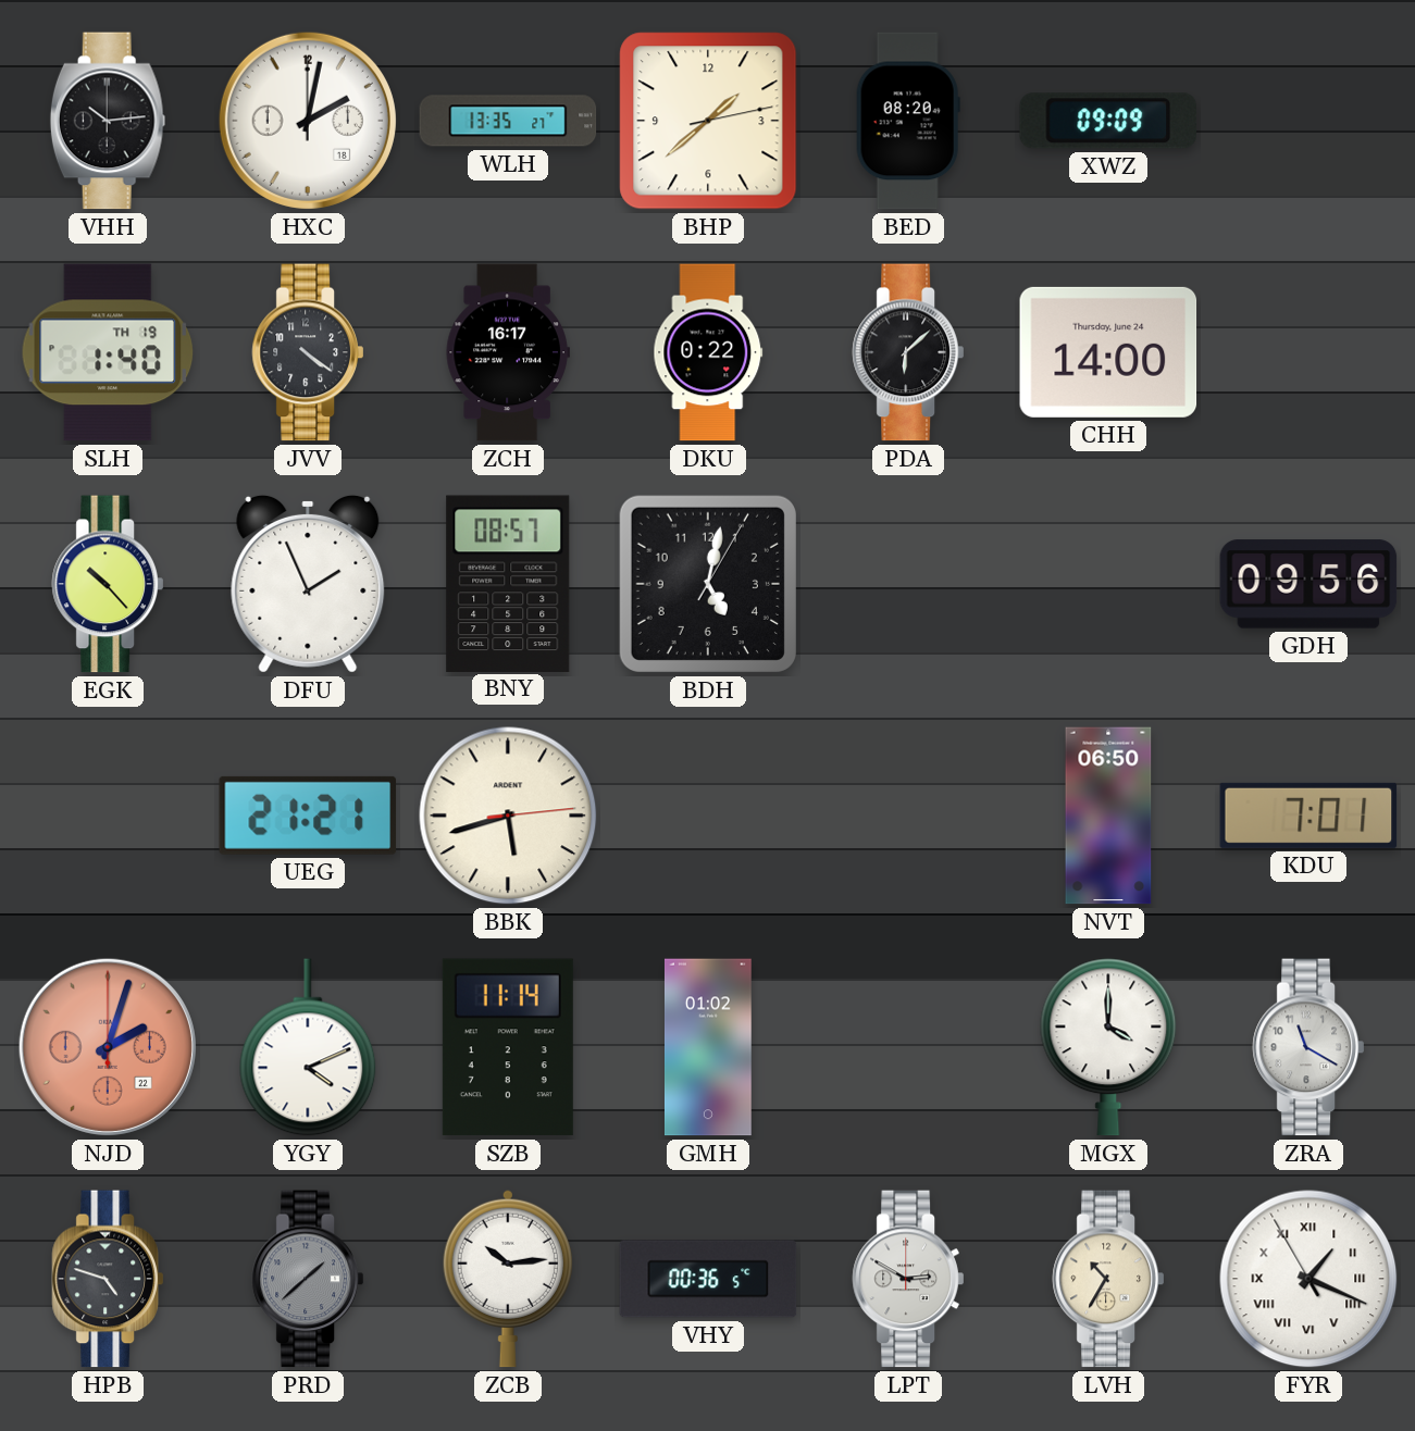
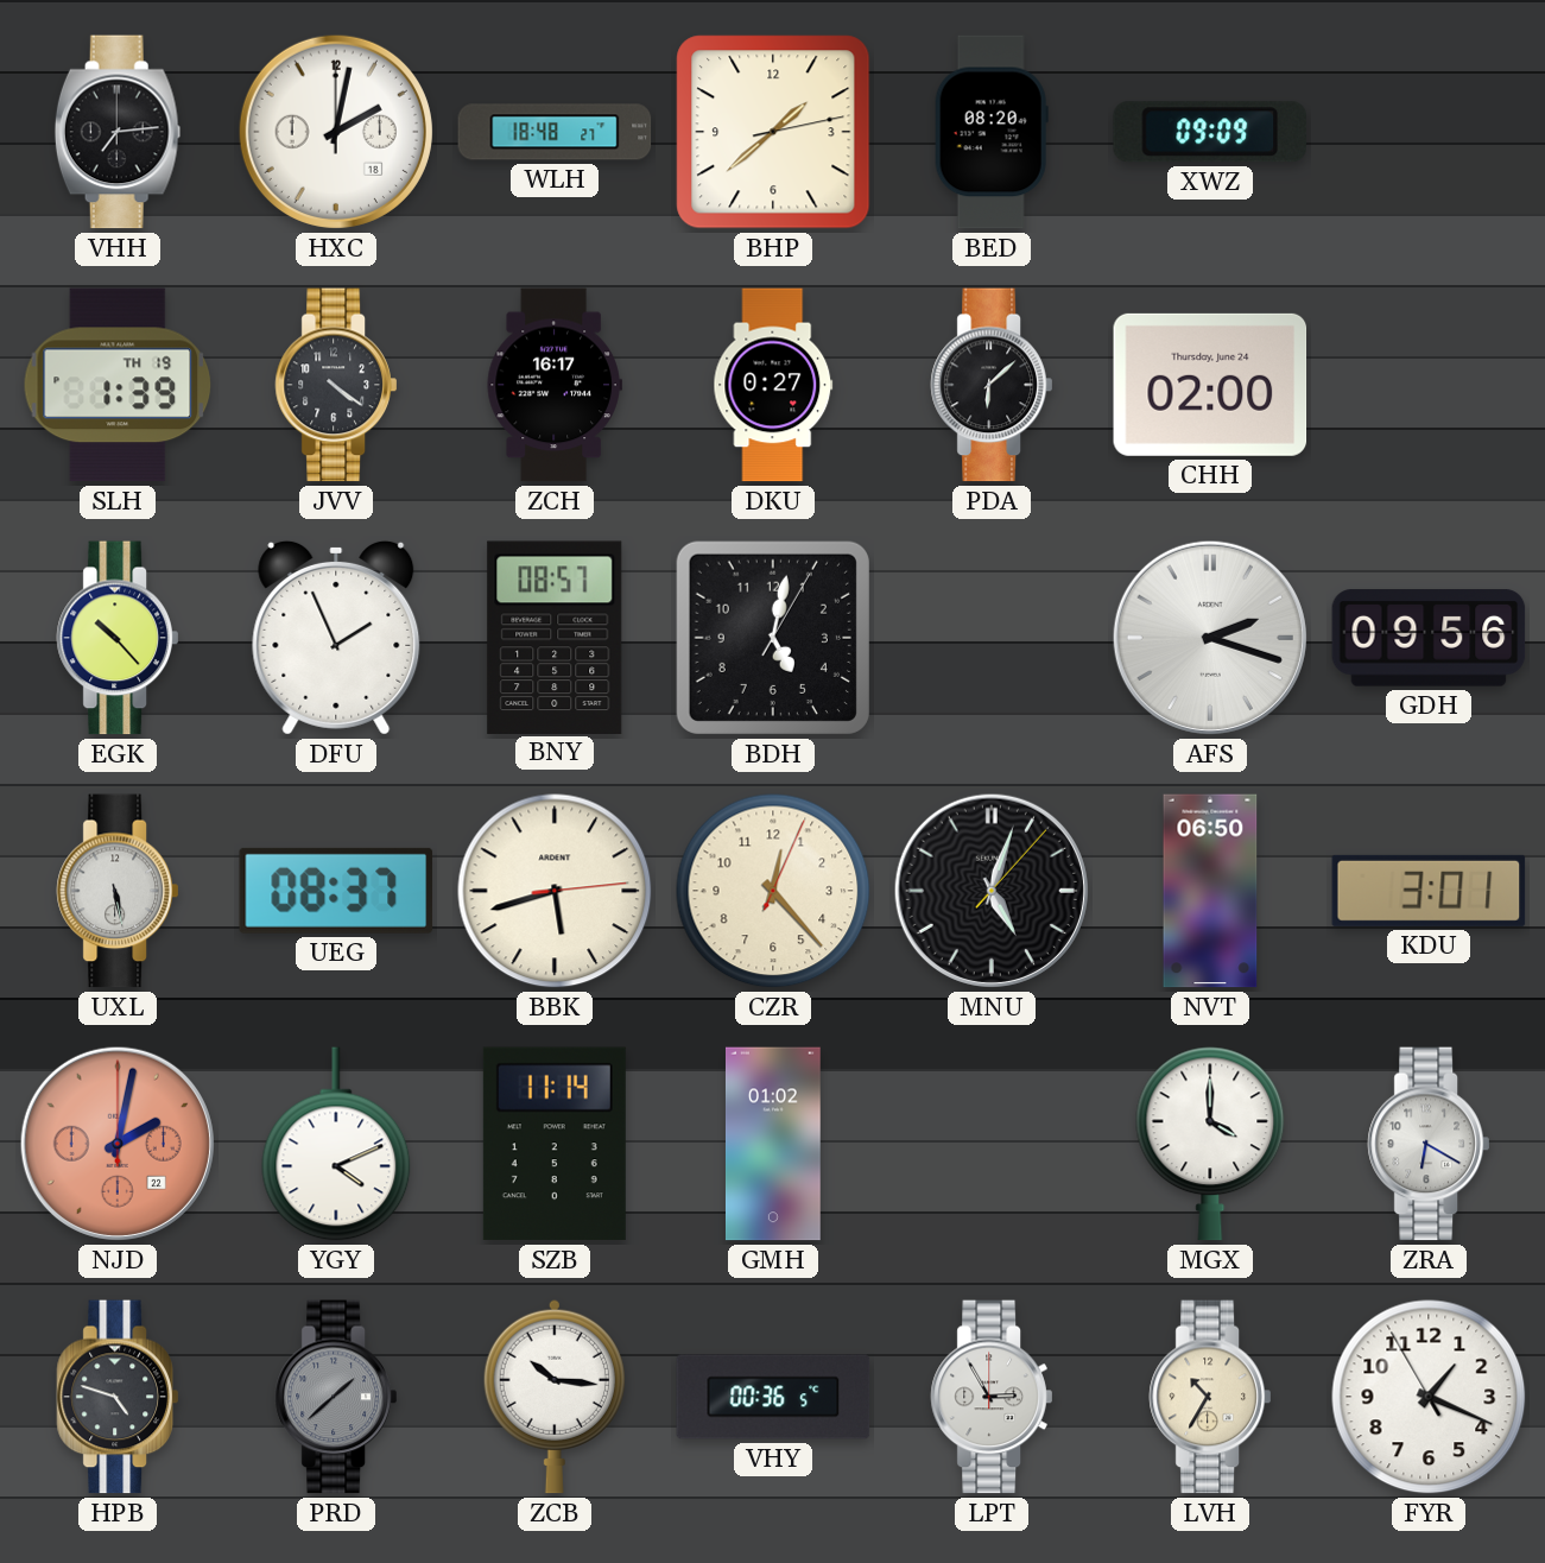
VHH: 10:14 -> 7:14
WLH: 13:35 -> 18:48
SLH: 1:40 -> 1:39
DKU: 0:22 -> 0:27
CHH: 14:00 -> 02:00
AFS: none -> 2:18
UXL: none -> 5:28
UEG: 21:21 -> 08:37
CZR: none -> 12:23
MNU: none -> 5:03
KDU: 7:01 -> 3:01
NJD: 2:03 -> 2:02
ZRA: 11:20 -> 6:20
ZCB: 10:14 -> 10:16
LPT: 2:50 -> 2:55
FYR numerals: Roman -> Arabic
